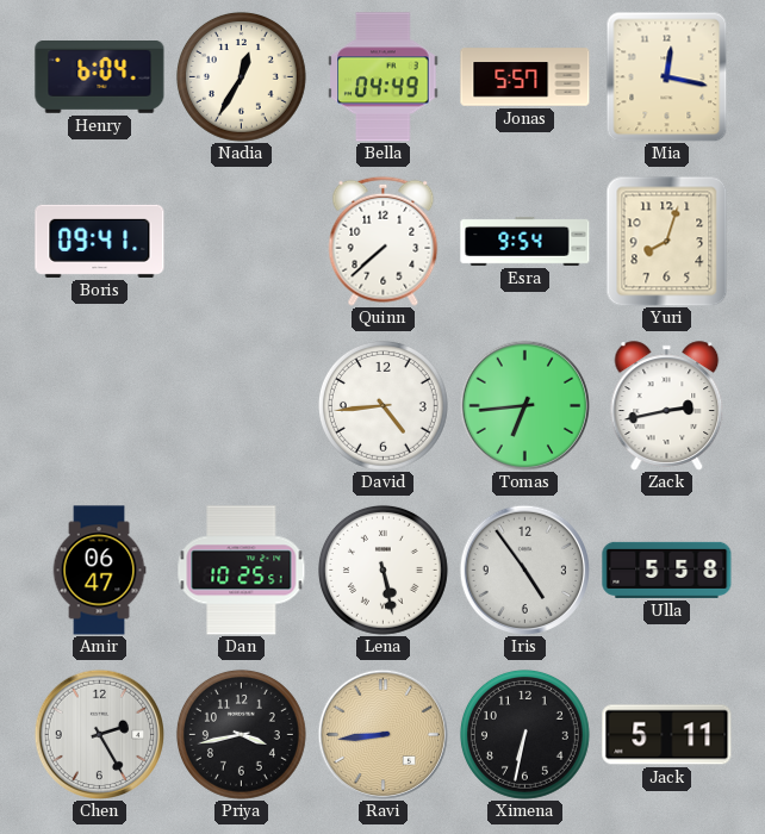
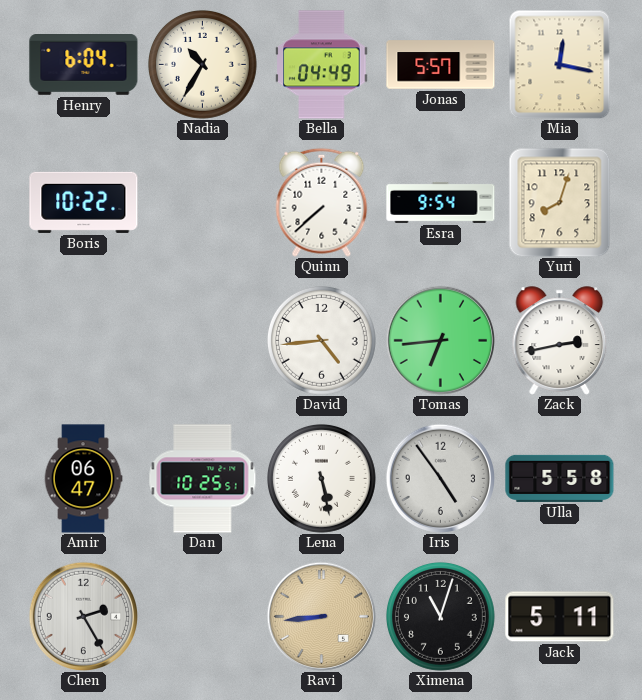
Nadia: 12:35 -> 10:35
Boris: 09:41 -> 10:22
Priya: 3:43 -> none
Ximena: 6:32 -> 11:03
